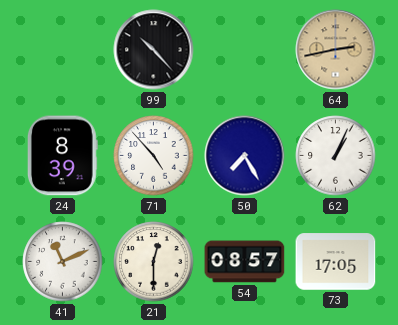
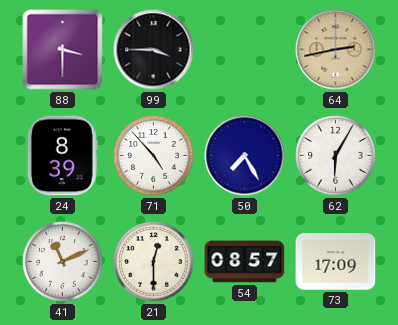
88: none -> 3:30
99: 10:23 -> 3:45
62: 1:04 -> 6:05
73: 17:05 -> 17:09
